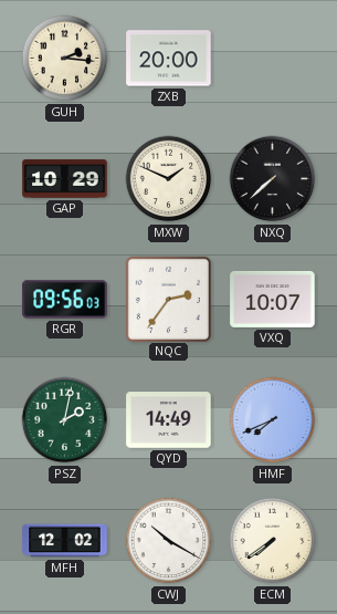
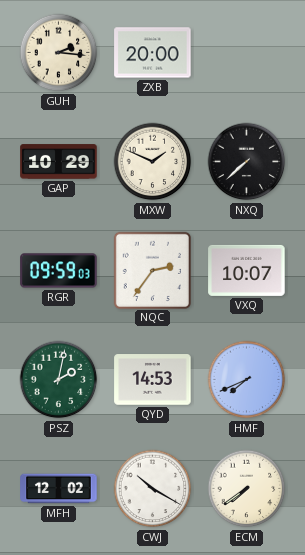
RGR: 09:56 -> 09:59
QYD: 14:49 -> 14:53
